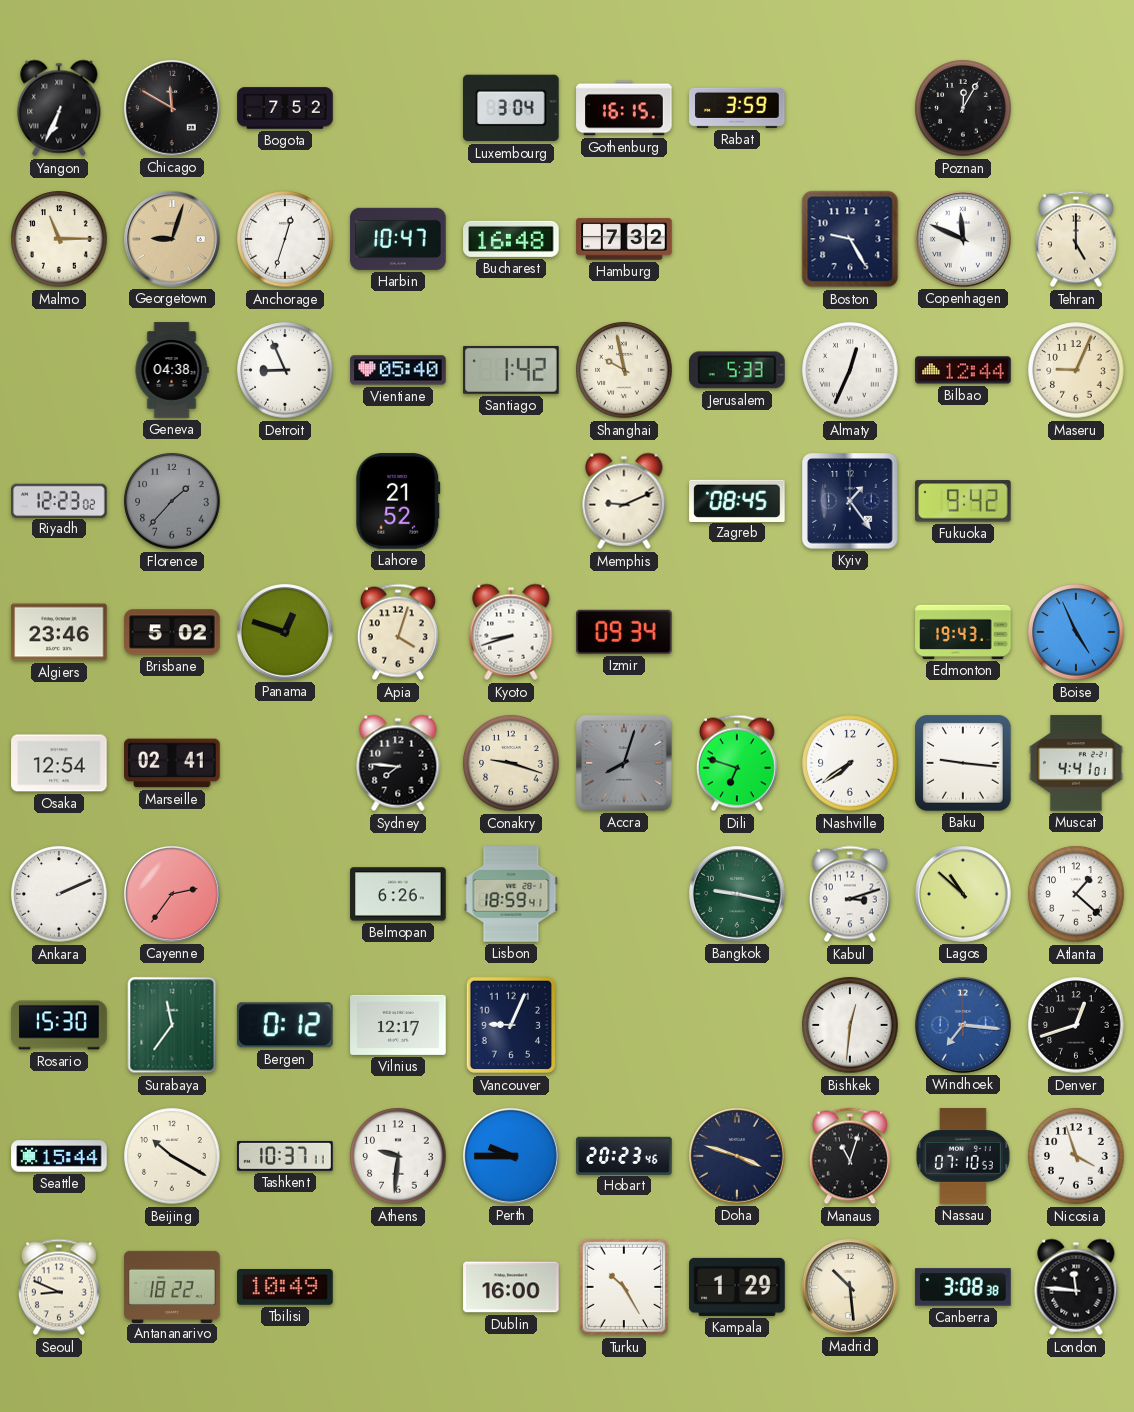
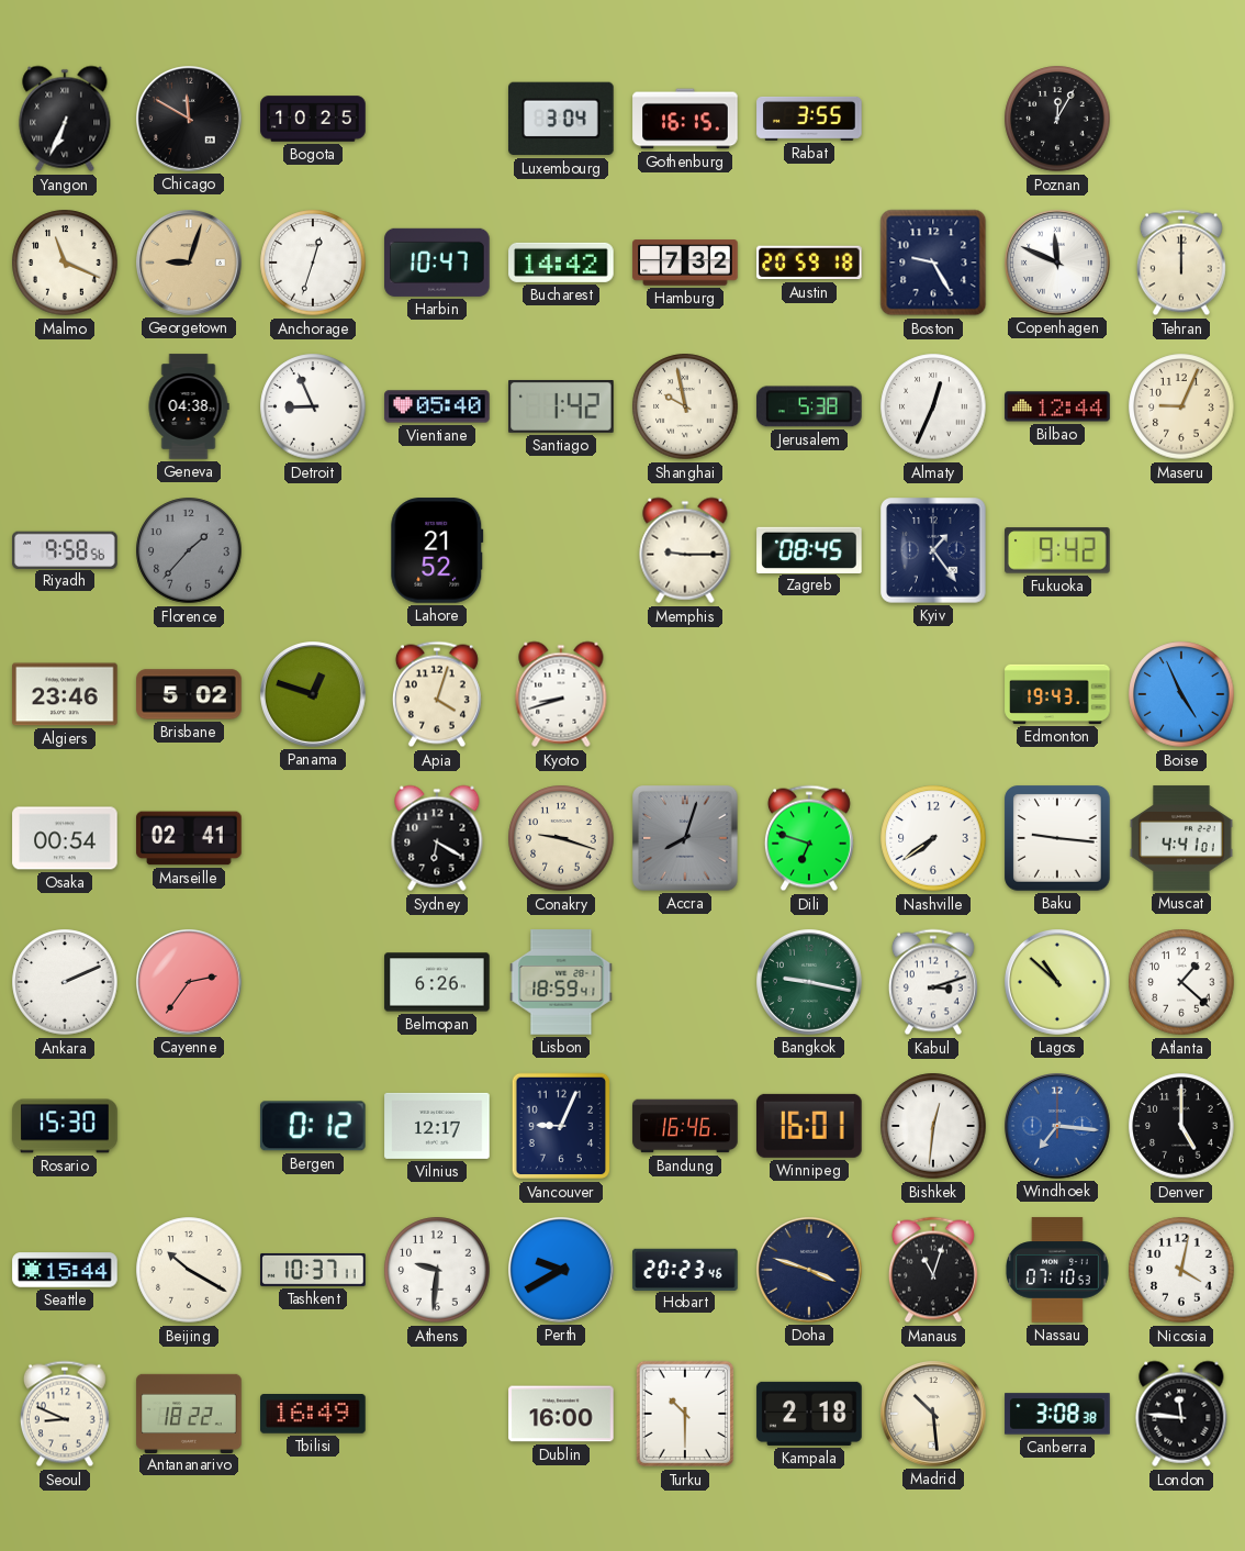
Bogota: 7:52 -> 10:25
Rabat: 3:59 -> 3:55
Malmo: 11:15 -> 11:19
Bucharest: 16:48 -> 14:42
Austin: none -> 20:59
Tehran: 5:00 -> 12:00
Jerusalem: 5:33 -> 5:38
Riyadh: 12:23 -> 9:58
Memphis: 9:11 -> 9:15
Izmir: 09:34 -> none
Osaka: 12:54 -> 00:54
Sydney: 7:46 -> 6:20
Surabaya: 11:36 -> none
Bandung: none -> 16:46
Winnipeg: none -> 16:01
Denver: 12:42 -> 5:00
Perth: 9:45 -> 9:40
Nicosia: 3:57 -> 4:02
Tbilisi: 10:49 -> 16:49
Turku: 10:25 -> 10:30
Kampala: 1:29 -> 2:18
